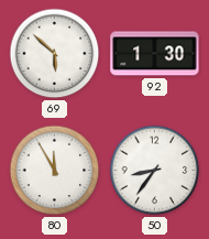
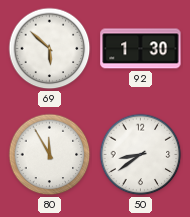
50: 8:36 -> 8:39
